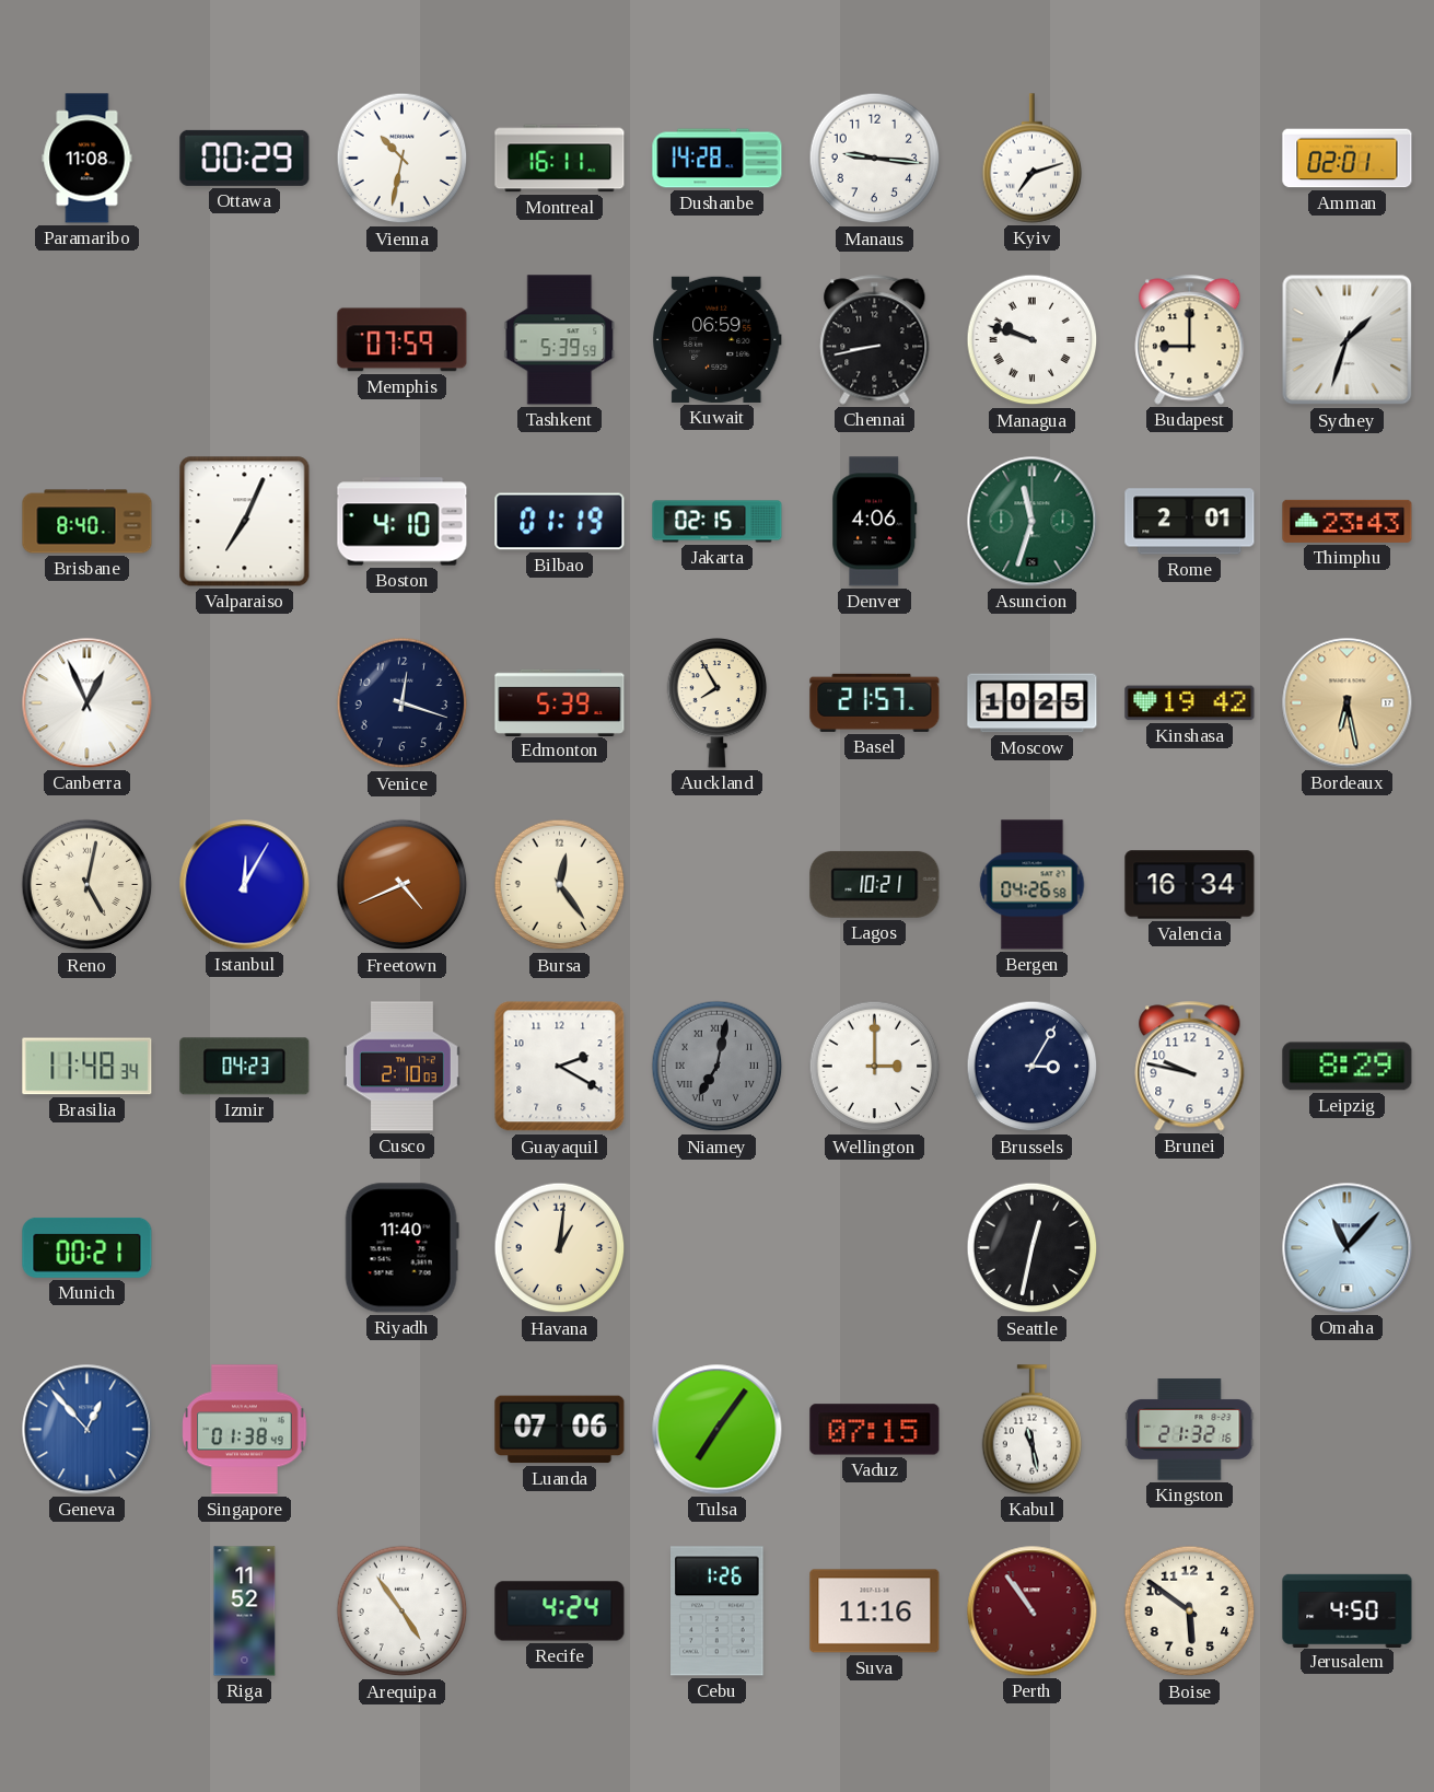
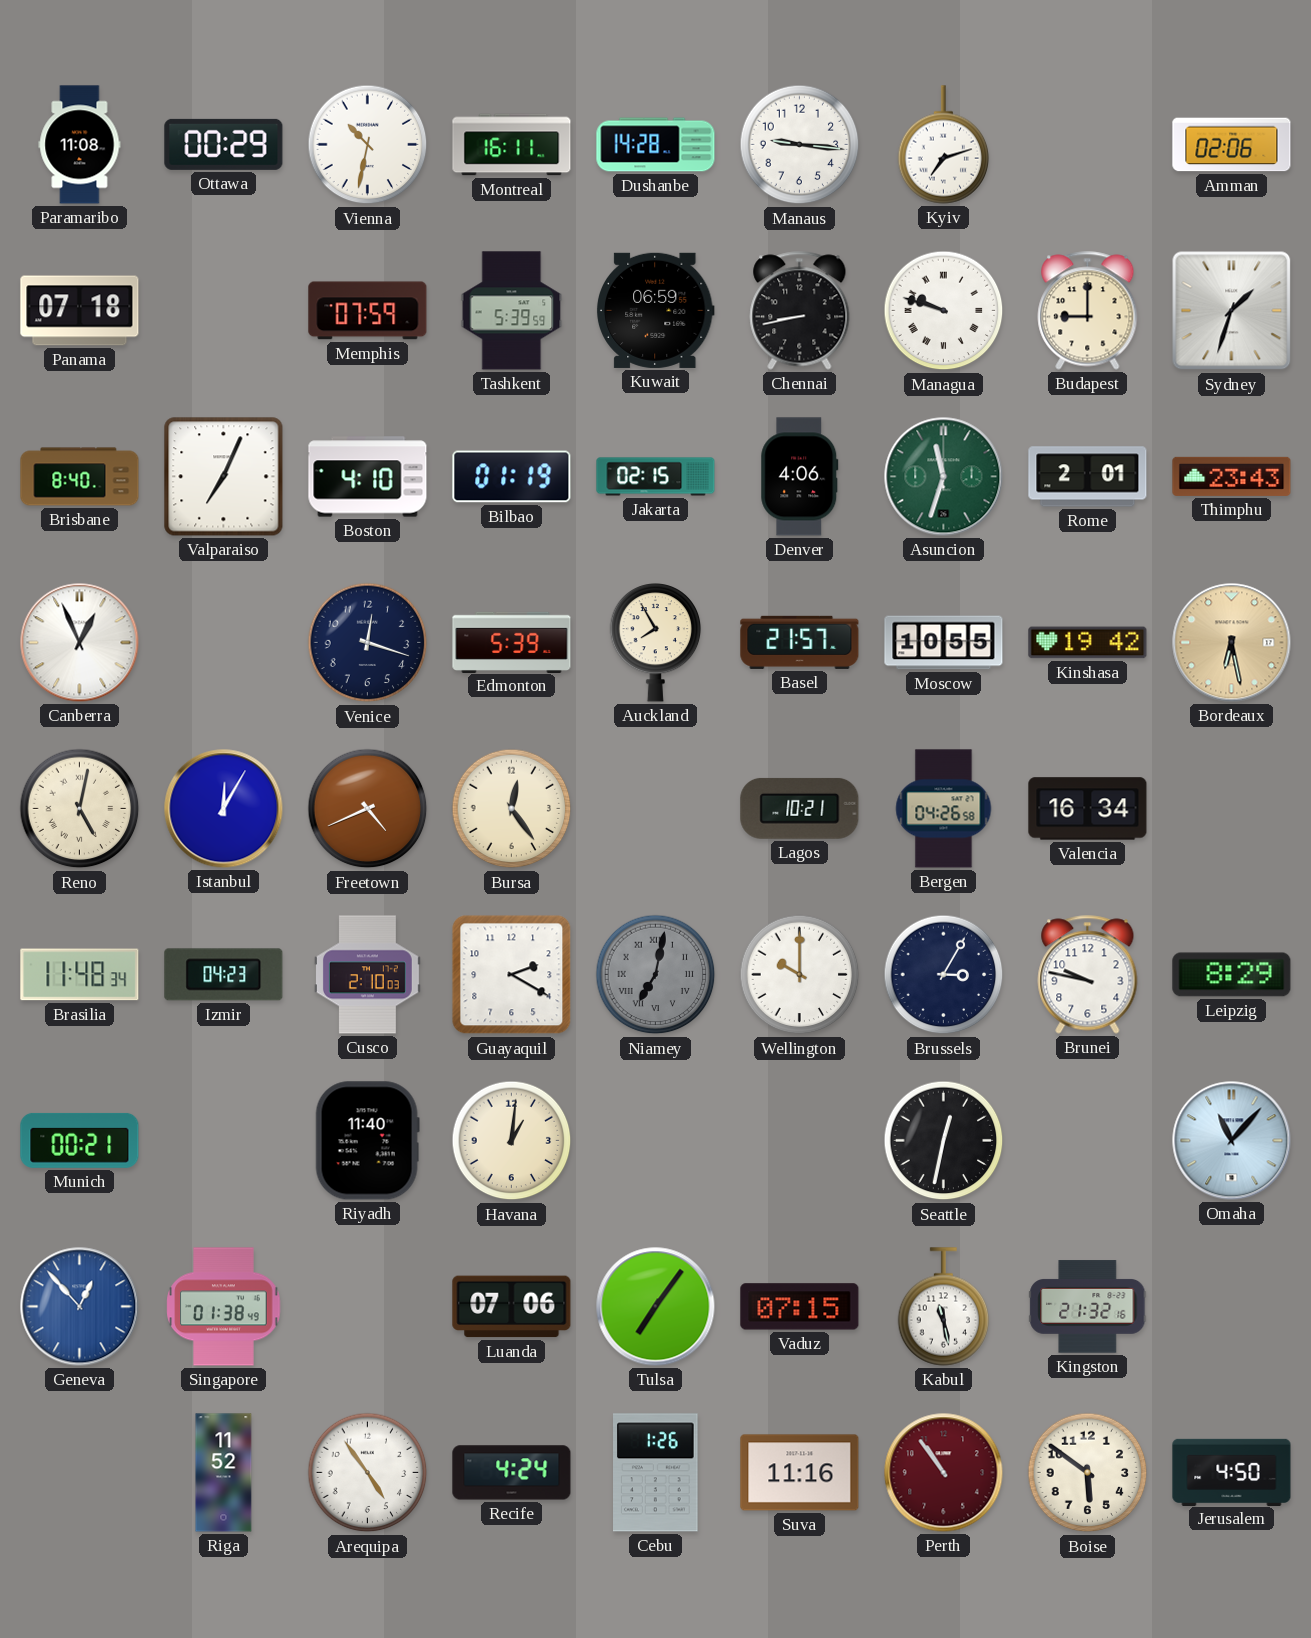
Amman: 02:01 -> 02:06
Panama: none -> 07:18
Moscow: 10:25 -> 10:55
Wellington: 3:00 -> 10:00
